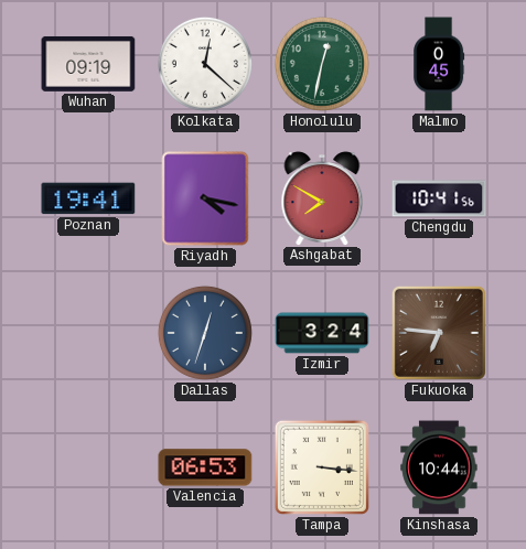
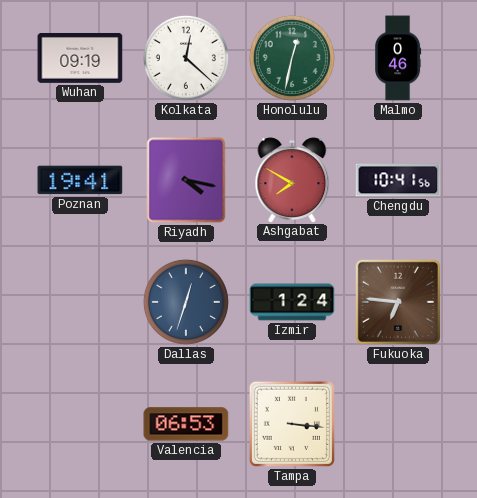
Malmo: 0:45 -> 0:46
Izmir: 3:24 -> 1:24
Kinshasa: 10:44 -> none
